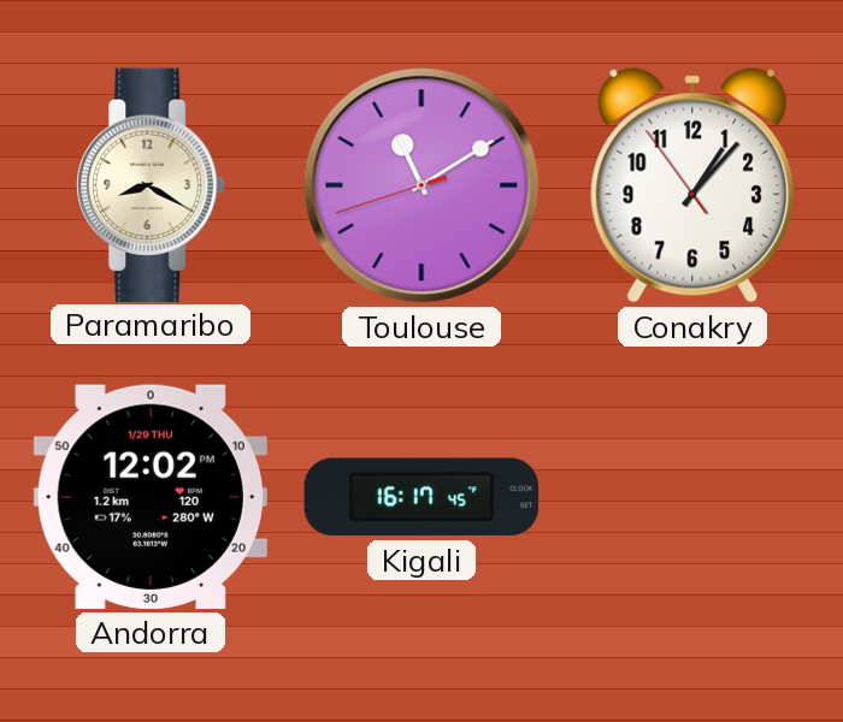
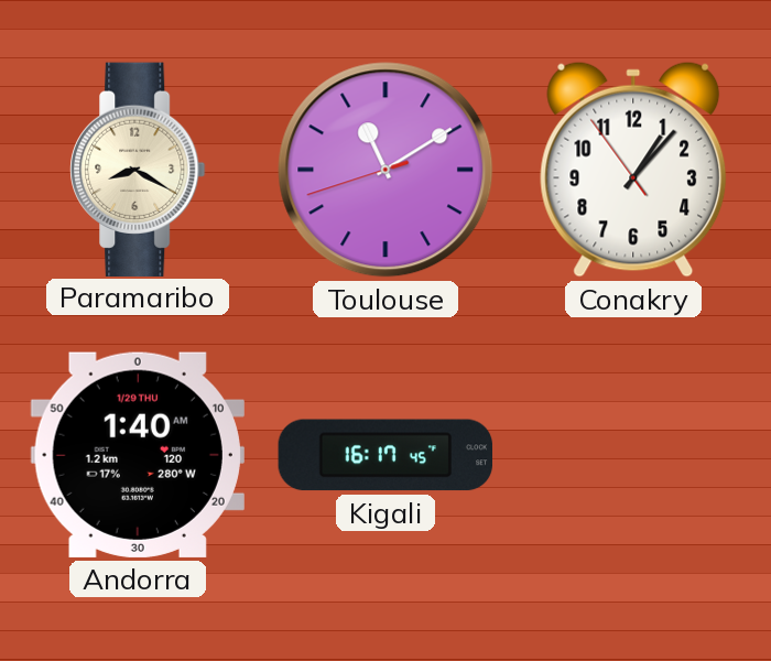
Andorra: 12:02 -> 1:40
